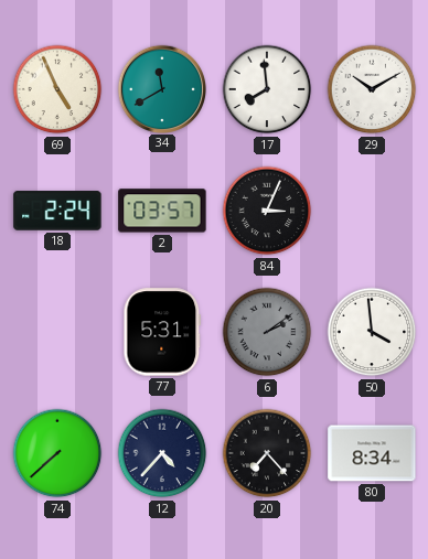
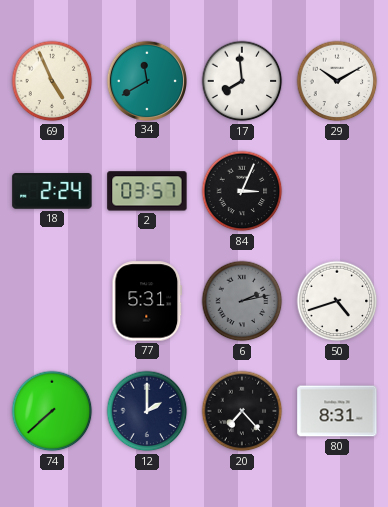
6: 2:09 -> 2:13
50: 3:59 -> 4:42
12: 4:37 -> 2:00
80: 8:34 -> 8:31
